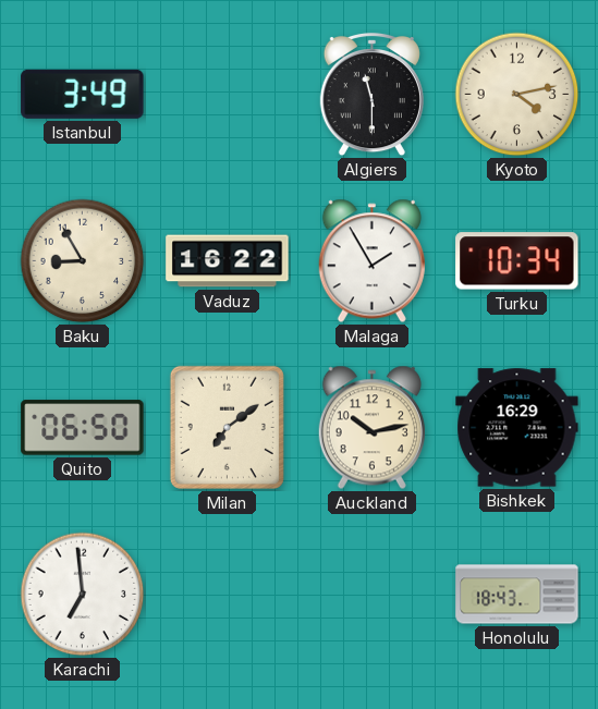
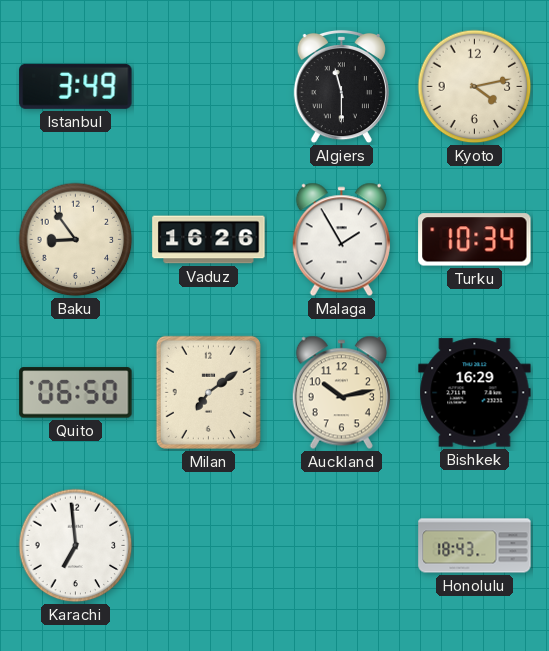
Baku: 8:55 -> 8:54
Vaduz: 16:22 -> 16:26
